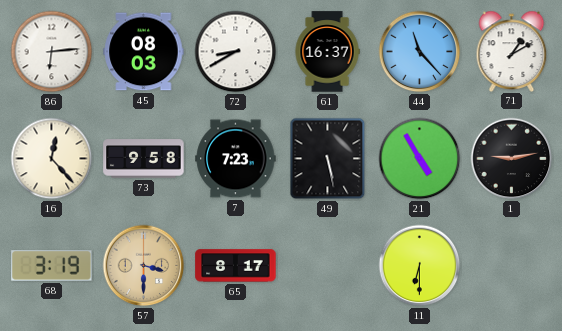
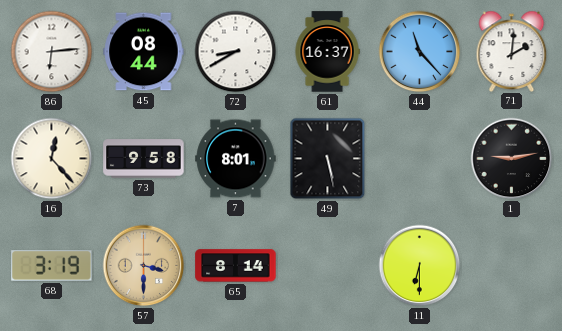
45: 08:03 -> 08:44
71: 1:10 -> 2:01
7: 7:23 -> 8:01
21: 4:55 -> none
65: 8:17 -> 8:14
